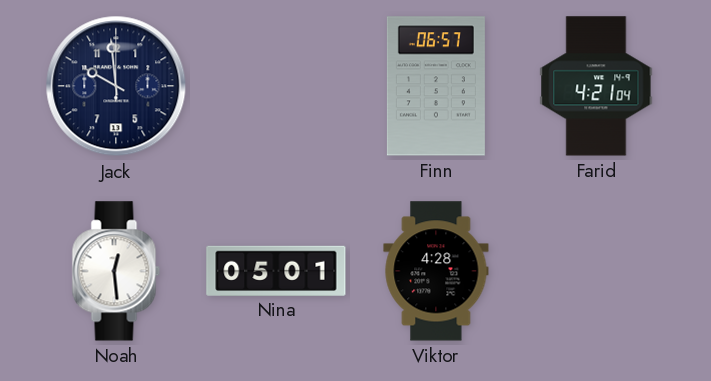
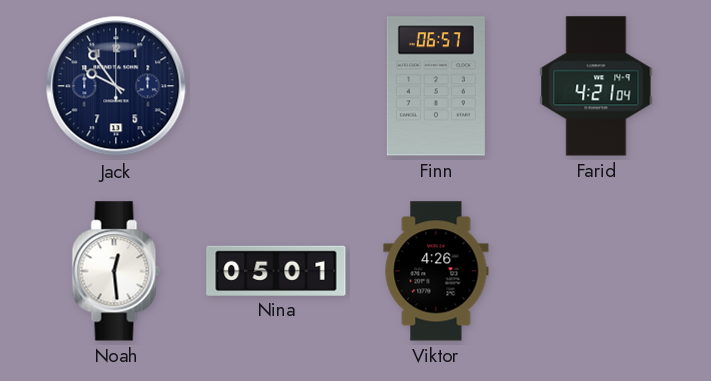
Jack: 9:59 -> 9:54
Viktor: 4:28 -> 4:26
